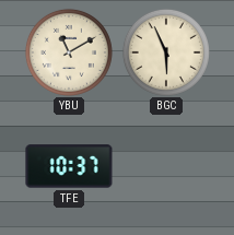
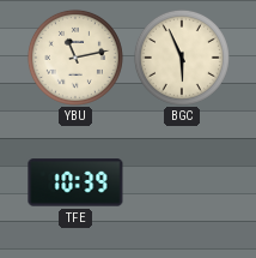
YBU: 11:10 -> 11:13
TFE: 10:37 -> 10:39
